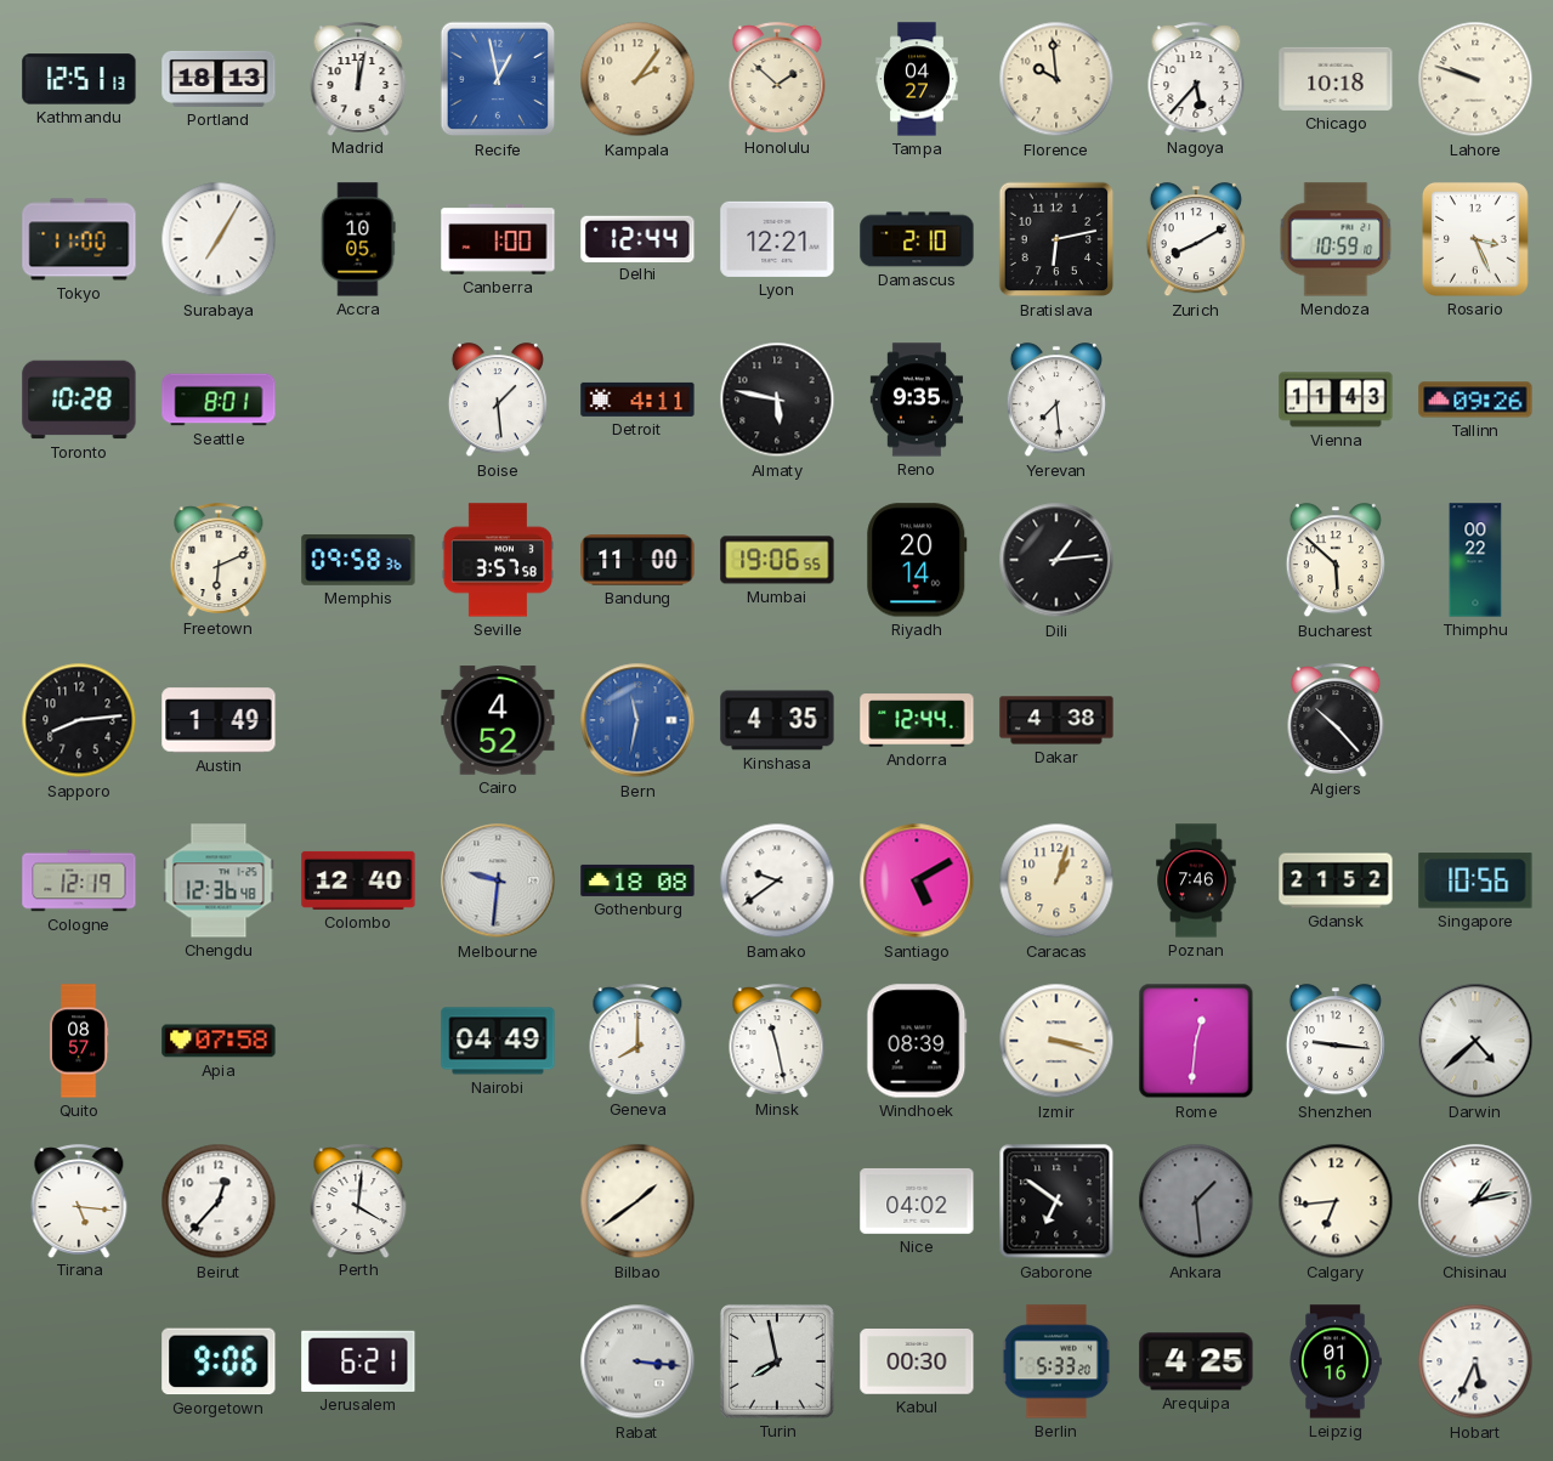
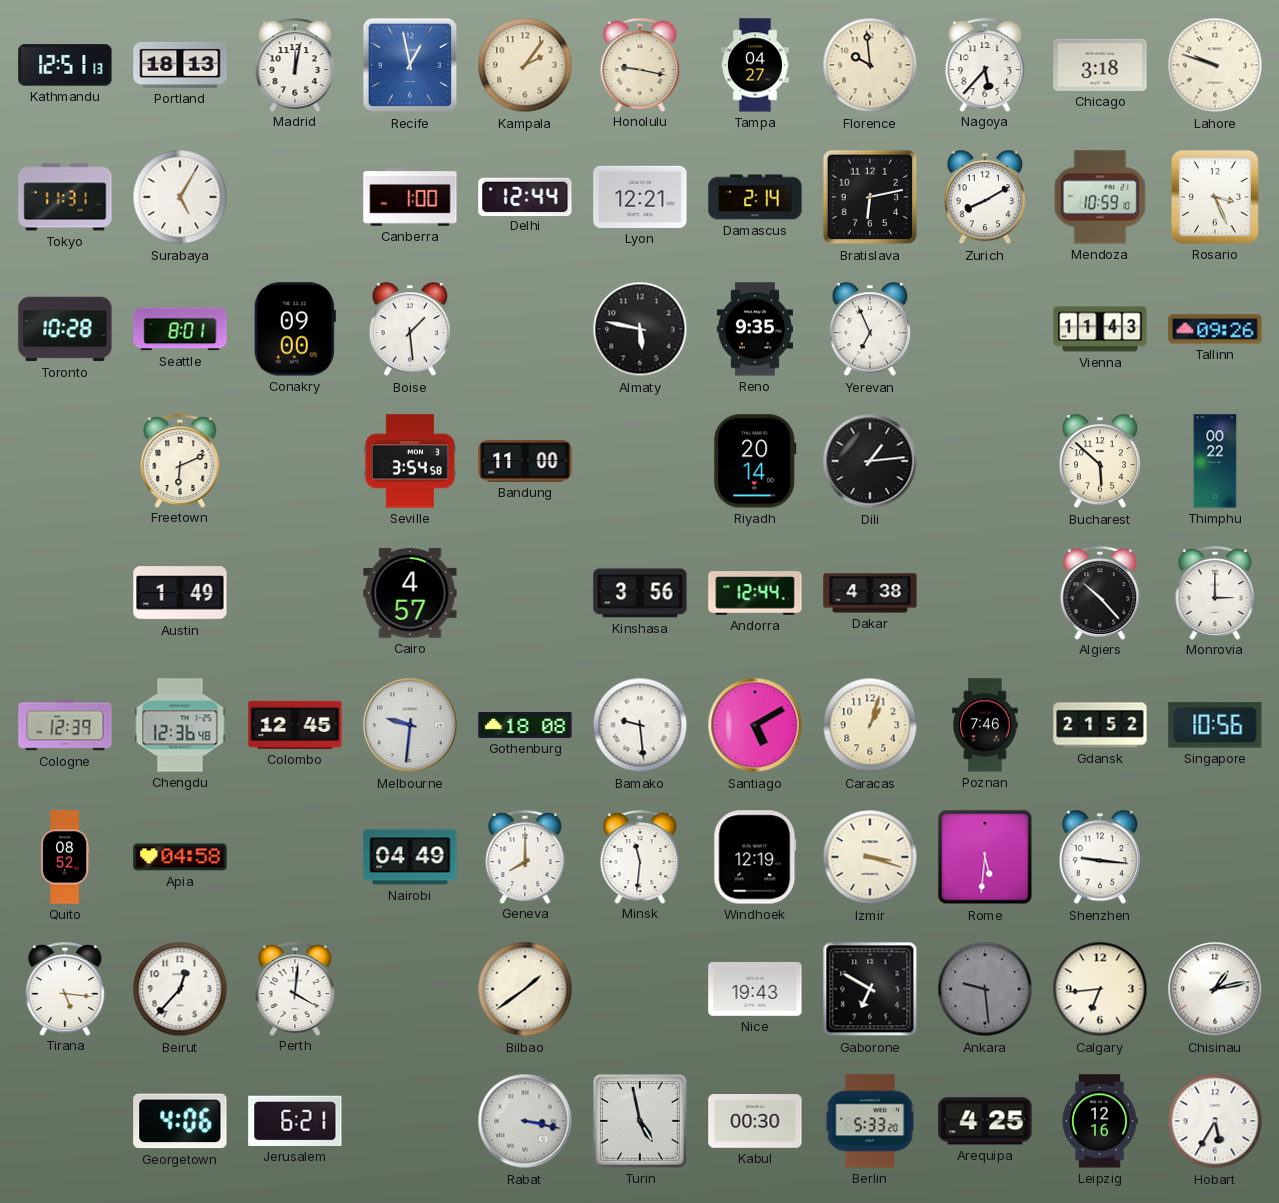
Honolulu: 1:52 -> 9:17
Chicago: 10:18 -> 3:18
Tokyo: 11:00 -> 11:31
Surabaya: 7:05 -> 5:05
Accra: 10:05 -> none
Damascus: 2:10 -> 2:14
Conakry: none -> 09:00
Detroit: 4:11 -> none
Yerevan: 7:29 -> 6:56
Memphis: 09:58 -> none
Seville: 3:57 -> 3:54
Mumbai: 19:06 -> none
Sapporo: 8:14 -> none
Cairo: 4:52 -> 4:57
Bern: 11:32 -> none
Kinshasa: 4:35 -> 3:56
Monrovia: none -> 3:00
Cologne: 12:19 -> 12:39
Colombo: 12:40 -> 12:45
Bamako: 9:39 -> 9:29
Quito: 08:57 -> 08:52
Apia: 07:58 -> 04:58
Minsk: 11:28 -> 11:31
Windhoek: 08:39 -> 12:19
Rome: 12:31 -> 5:31
Darwin: 4:38 -> none
Nice: 04:02 -> 19:43
Gaborone: 6:51 -> 6:50
Ankara: 1:29 -> 9:29
Georgetown: 9:06 -> 4:06
Rabat: 3:16 -> 3:17
Turin: 7:58 -> 4:58
Leipzig: 01:16 -> 12:16
Hobart: 5:34 -> 5:35
